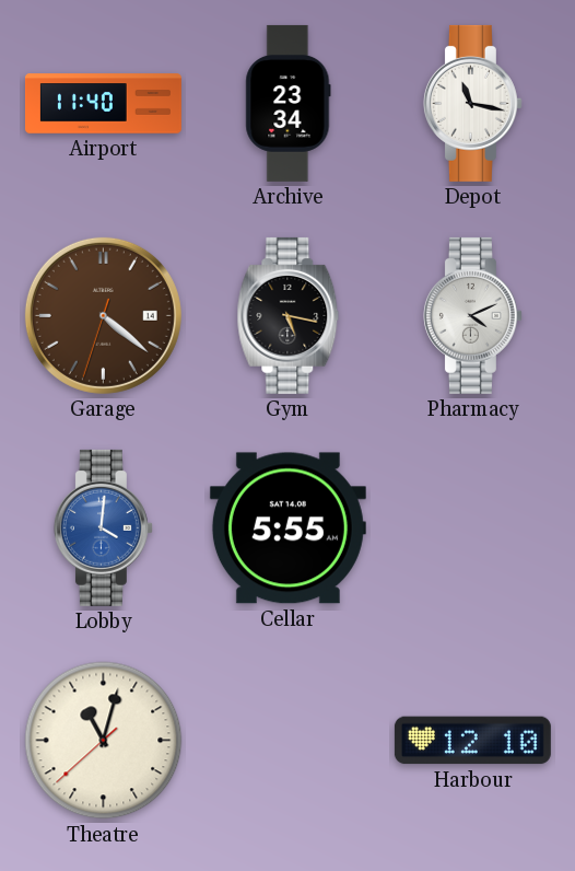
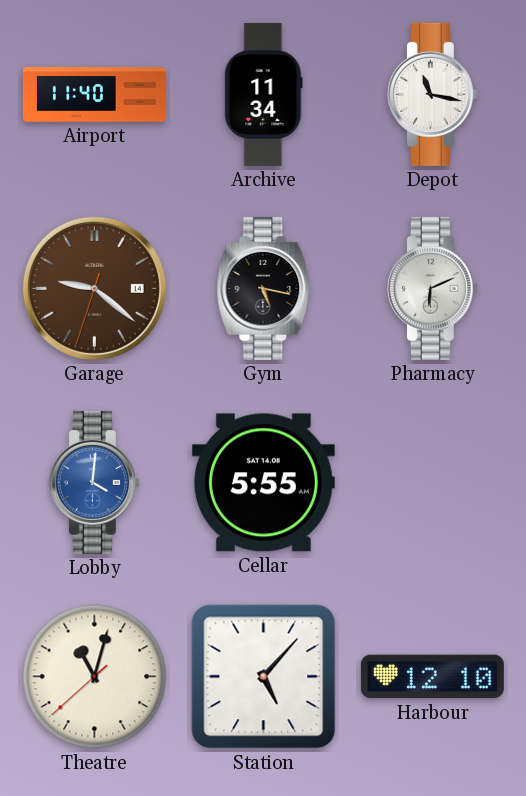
Archive: 23:34 -> 11:34
Garage: 4:21 -> 9:21
Pharmacy: 4:11 -> 6:11
Station: none -> 5:07
